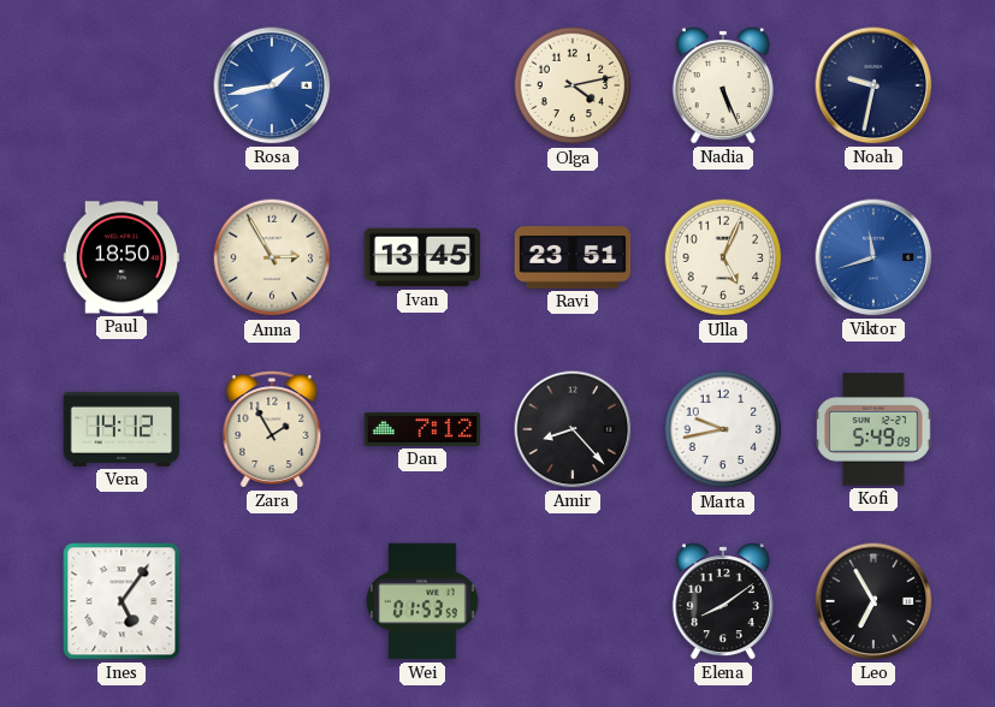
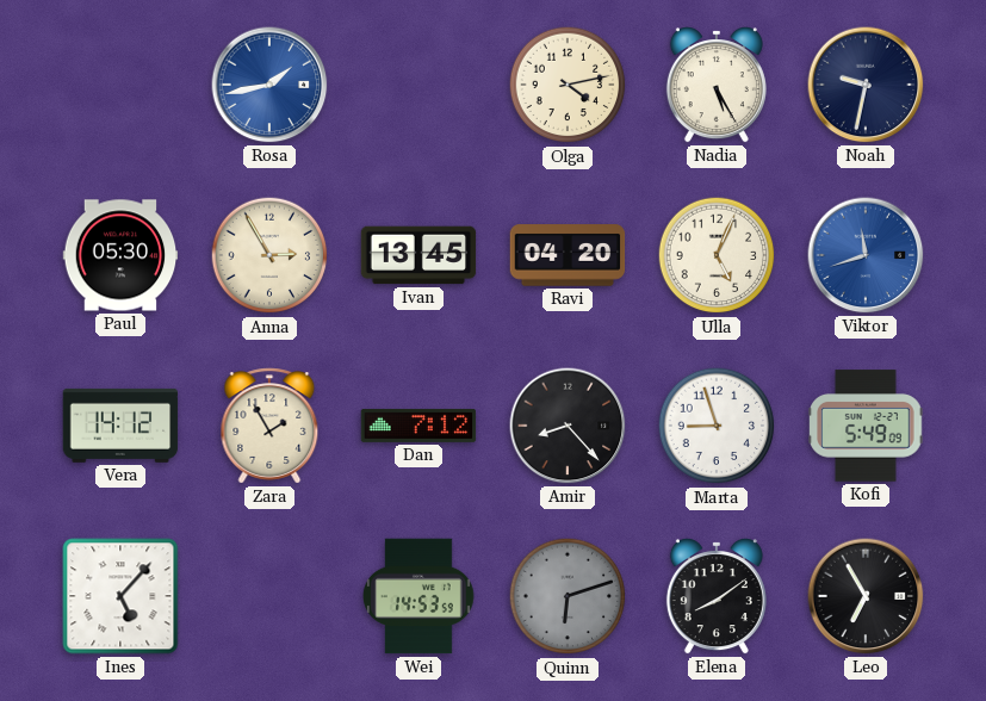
Nadia: 5:26 -> 5:25
Paul: 18:50 -> 05:30
Ravi: 23:51 -> 04:20
Marta: 9:43 -> 8:57
Ines: 5:06 -> 5:07
Wei: 01:53 -> 14:53
Quinn: none -> 6:12
